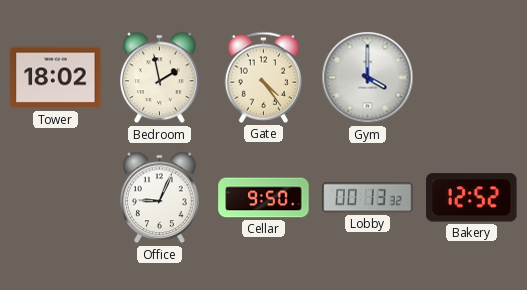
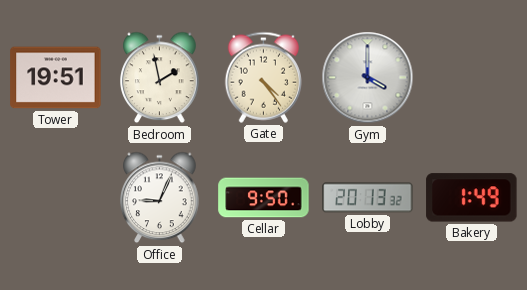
Tower: 18:02 -> 19:51
Lobby: 00:13 -> 20:13
Bakery: 12:52 -> 1:49
